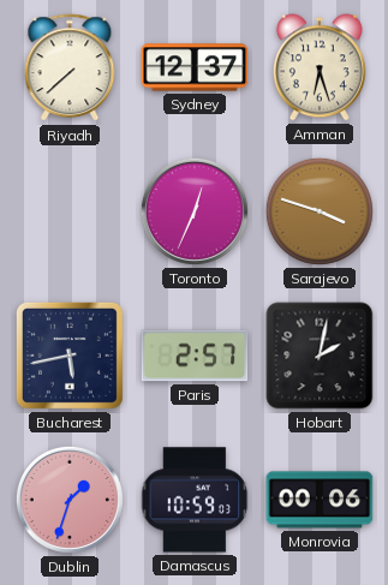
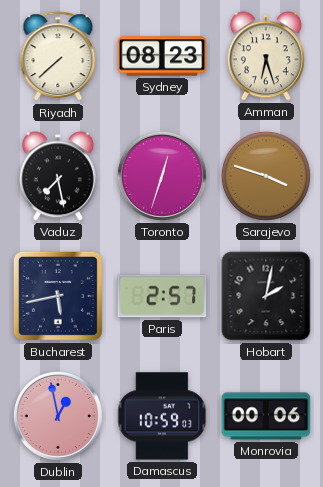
Sydney: 12:37 -> 08:23
Vaduz: none -> 7:28
Toronto: 12:34 -> 12:33
Dublin: 1:33 -> 12:58
